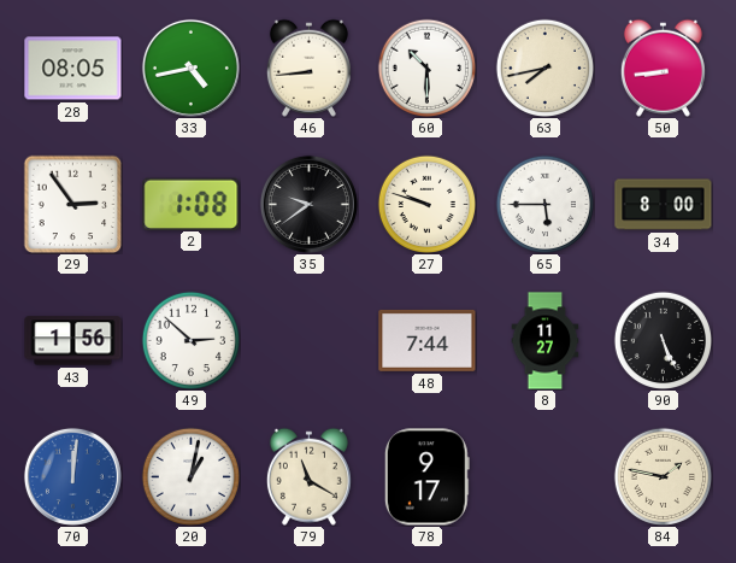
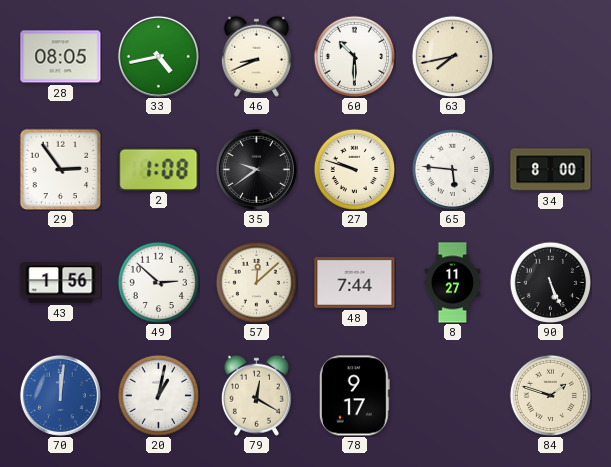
46: 8:44 -> 8:41
50: 8:44 -> none
65: 5:45 -> 5:46
57: none -> 12:08
79: 11:20 -> 12:20
84: 1:47 -> 1:48
